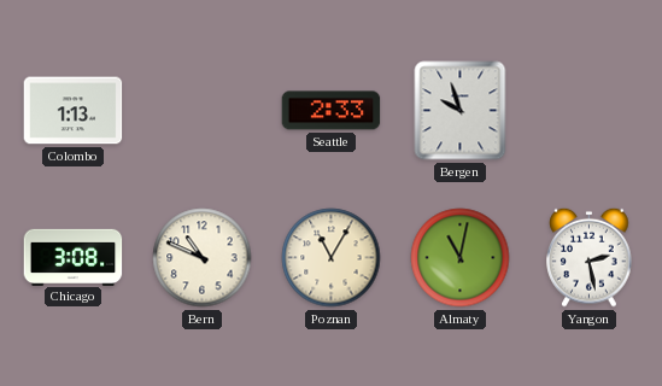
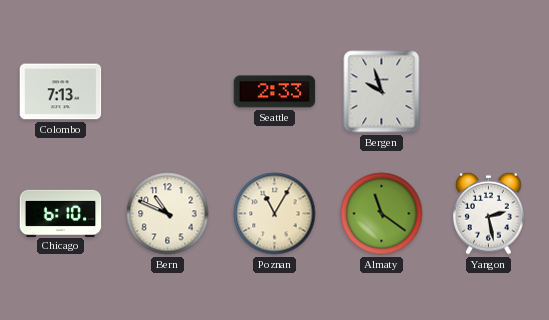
Colombo: 1:13 -> 7:13
Chicago: 3:08 -> 6:10
Almaty: 11:02 -> 11:21
